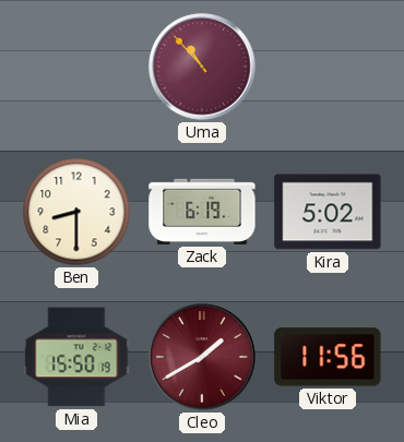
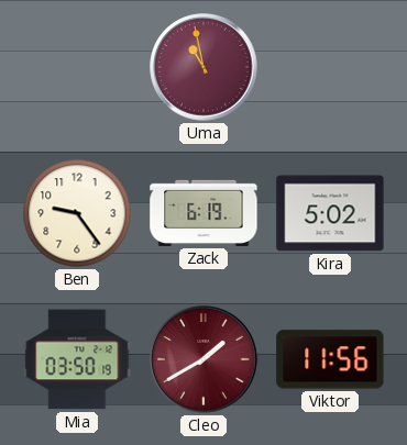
Uma: 10:53 -> 10:58
Ben: 8:30 -> 9:24
Mia: 15:50 -> 03:50
